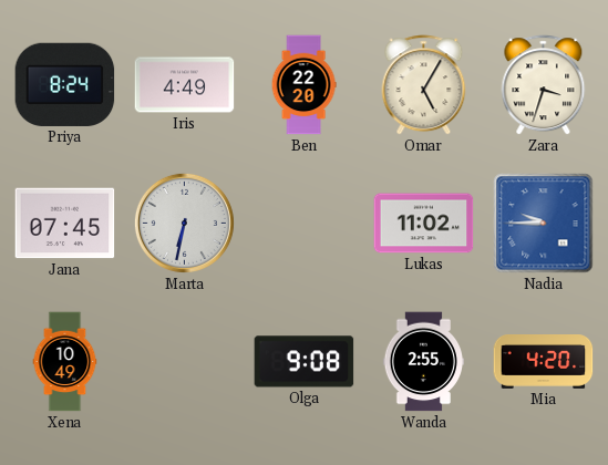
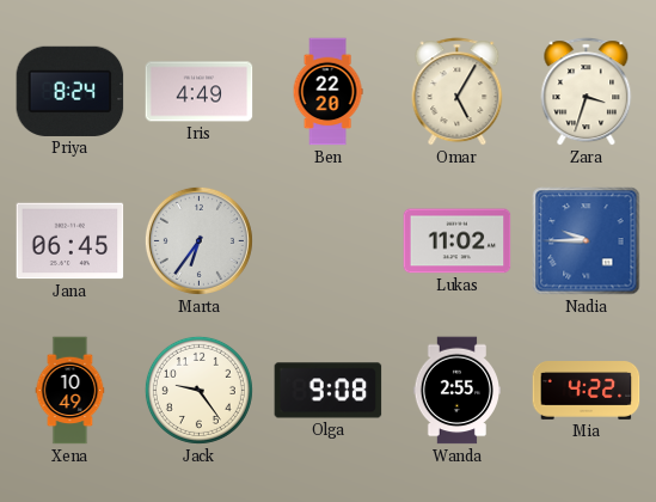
Jana: 07:45 -> 06:45
Marta: 6:32 -> 6:36
Jack: none -> 9:24
Mia: 4:20 -> 4:22
